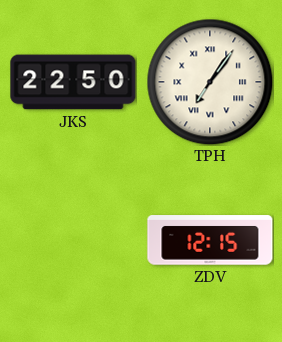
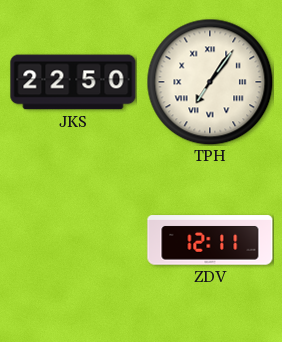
ZDV: 12:15 -> 12:11
